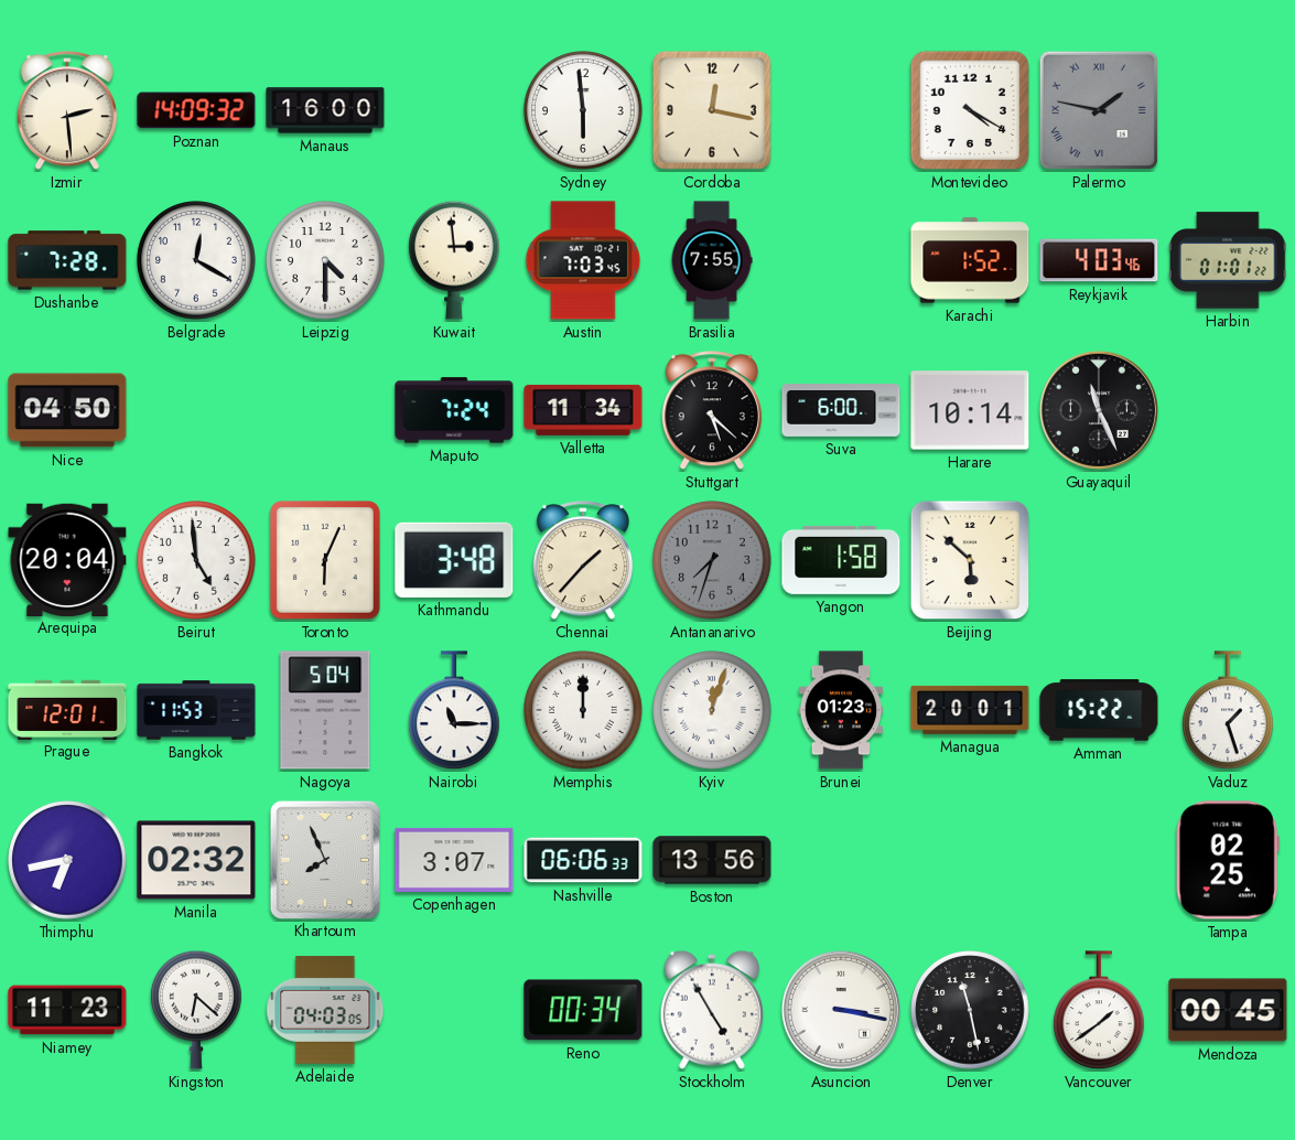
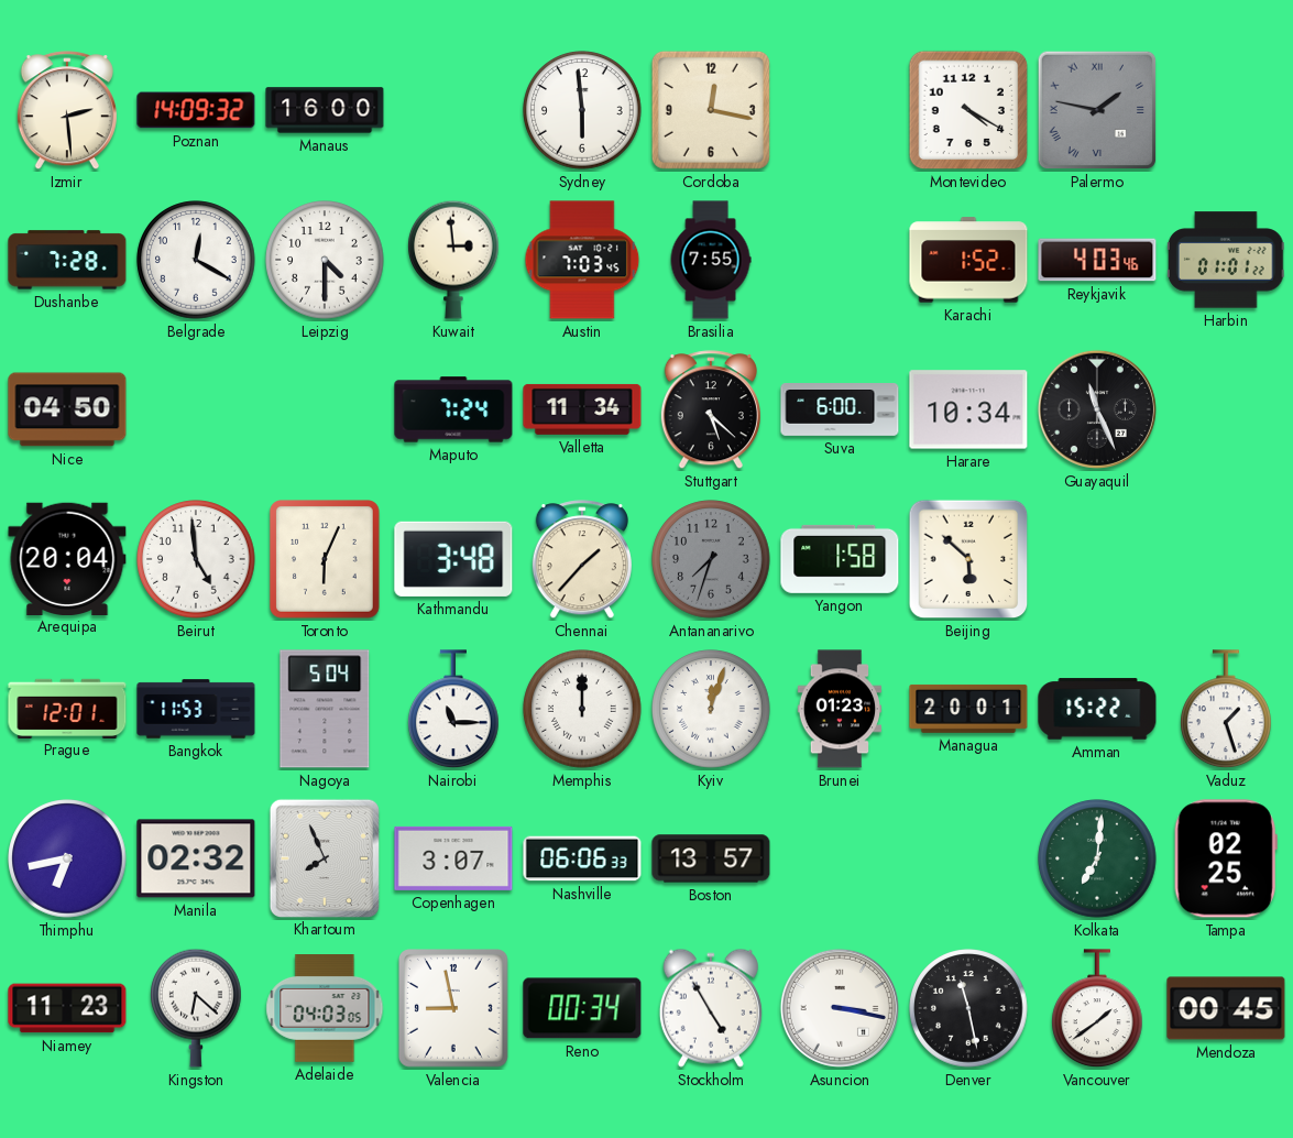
Harare: 10:14 -> 10:34
Boston: 13:56 -> 13:57
Kolkata: none -> 7:01
Valencia: none -> 8:58
